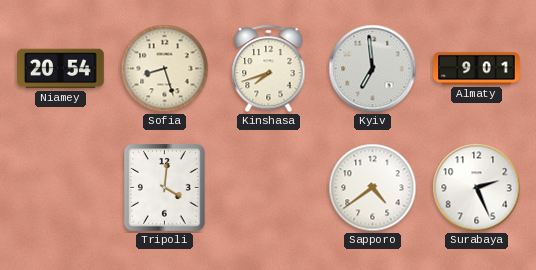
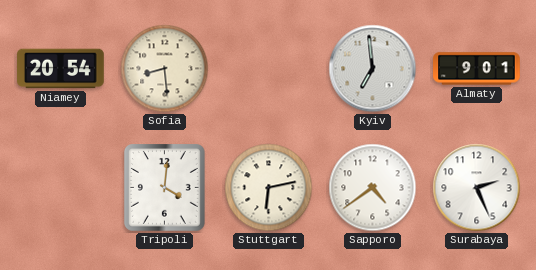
Sofia: 8:27 -> 8:29
Kinshasa: 7:42 -> none
Stuttgart: none -> 6:13
